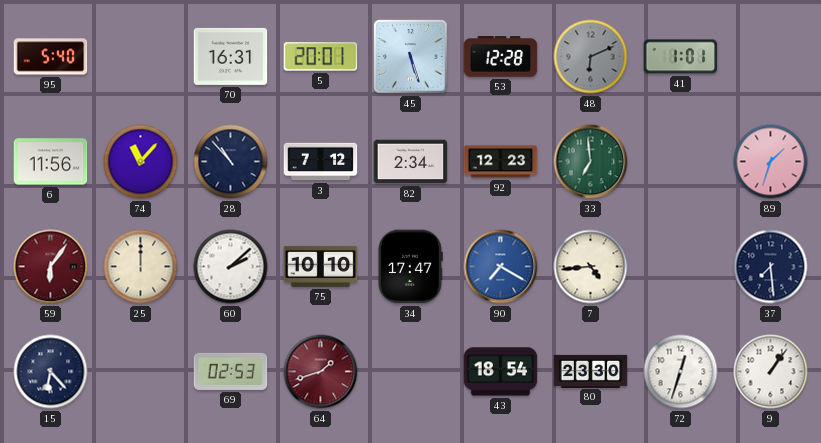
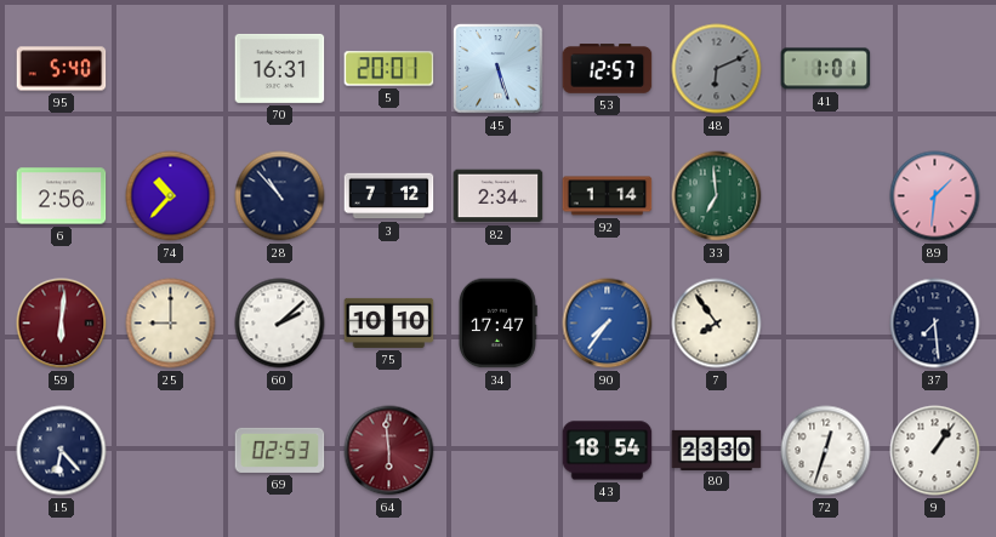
53: 12:28 -> 12:57
6: 11:56 -> 2:56
74: 11:07 -> 10:37
92: 12:23 -> 1:14
89: 1:33 -> 1:31
59: 6:06 -> 6:01
25: 12:00 -> 9:00
90: 7:20 -> 7:36
7: 4:44 -> 7:54
64: 1:42 -> 5:59
